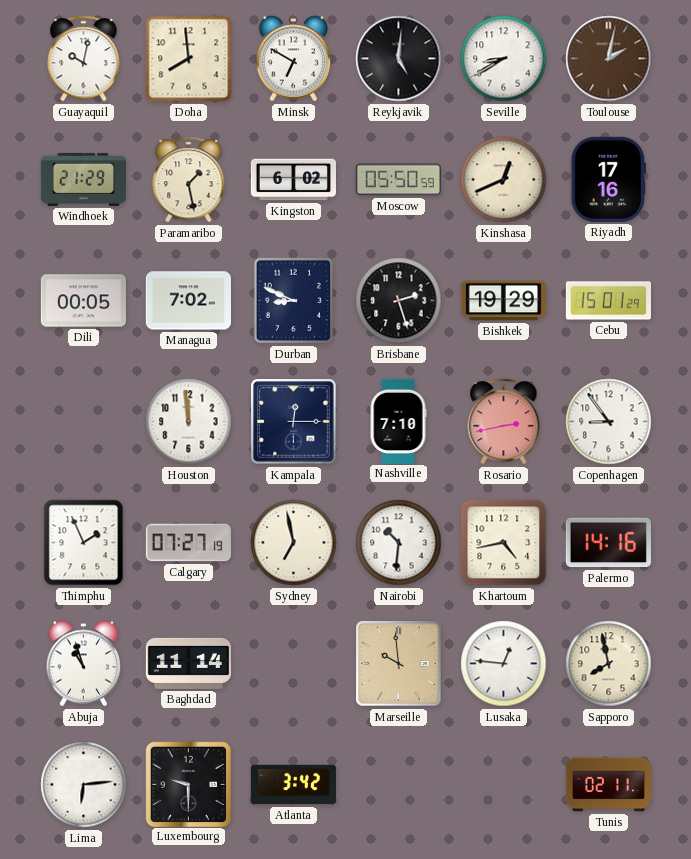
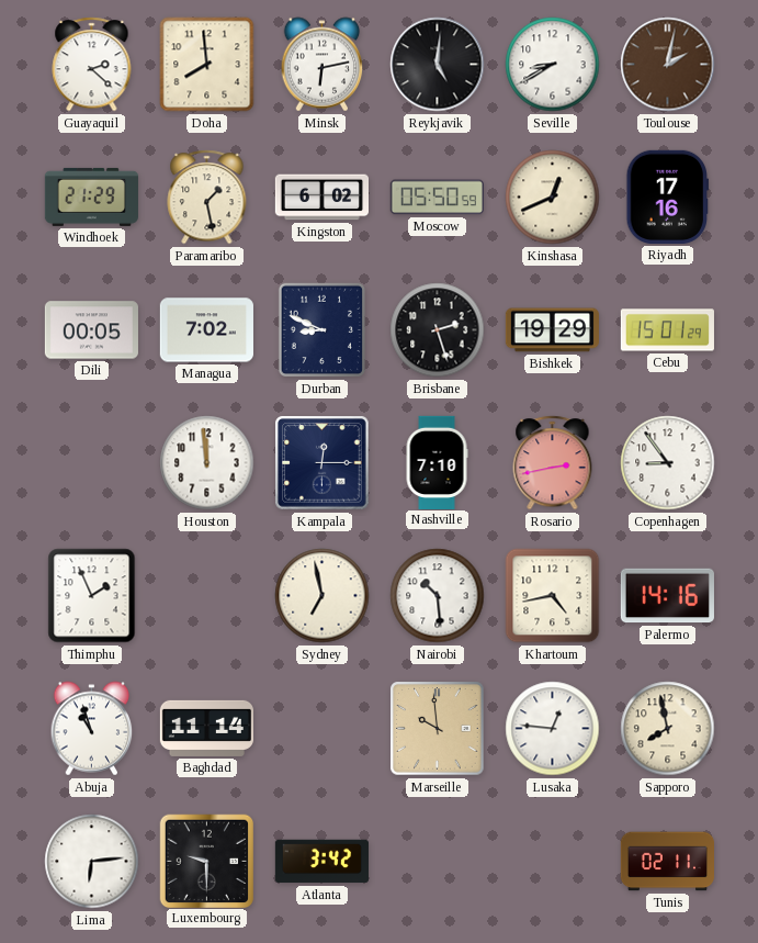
Guayaquil: 10:02 -> 2:22
Minsk: 6:50 -> 6:13
Calgary: 07:27 -> none
Nairobi: 10:31 -> 10:29
